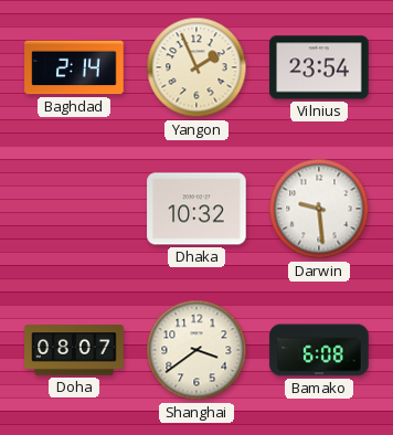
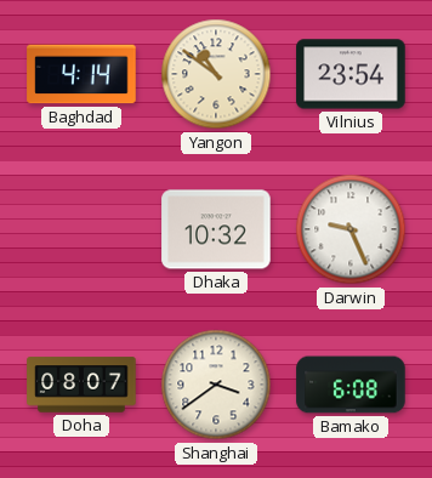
Baghdad: 2:14 -> 4:14
Yangon: 1:56 -> 10:51
Darwin: 9:29 -> 9:26
